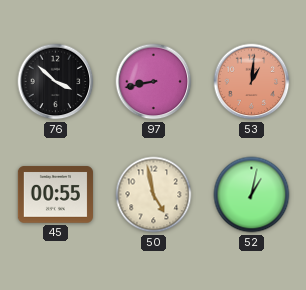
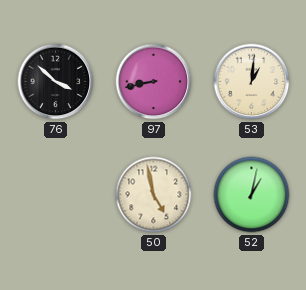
53 dial: salmon -> cream
45: 00:55 -> none
